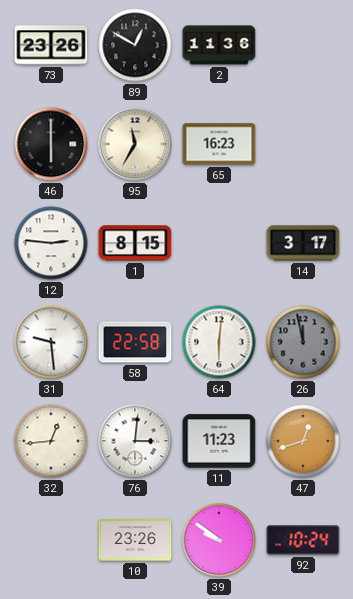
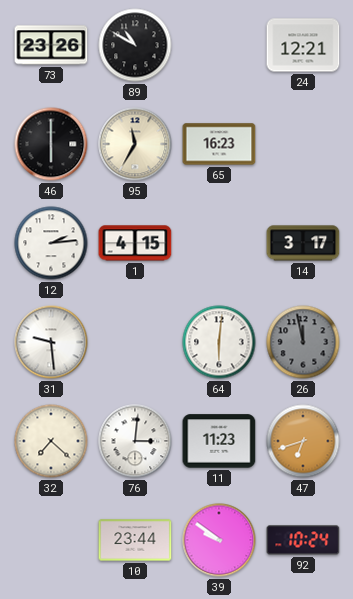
89: 12:50 -> 10:50
2: 11:36 -> none
24: none -> 12:21
12: 2:46 -> 2:14
1: 8:15 -> 4:15
58: 22:58 -> none
32: 12:44 -> 7:22
47: 12:42 -> 6:42
10: 23:26 -> 23:44
